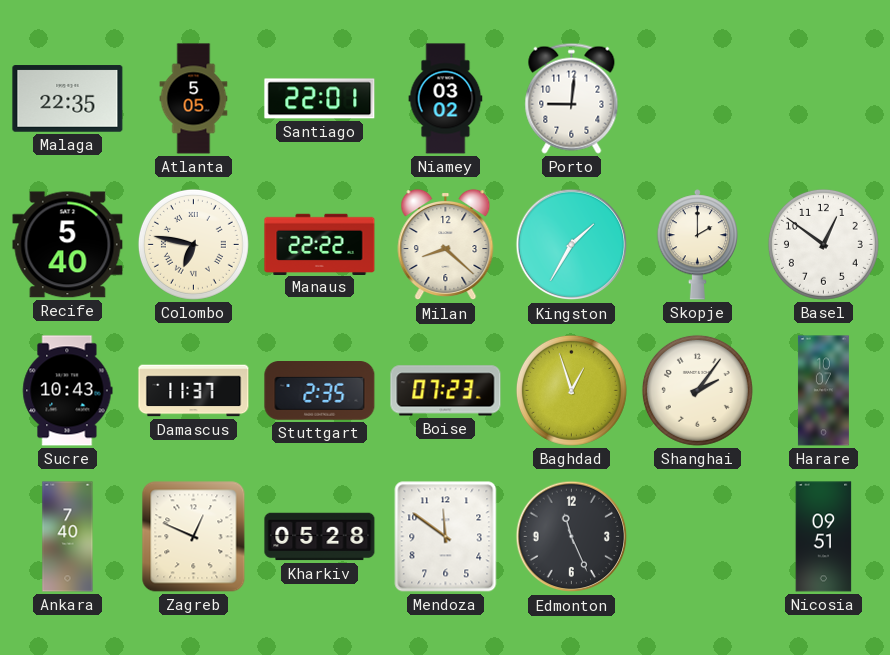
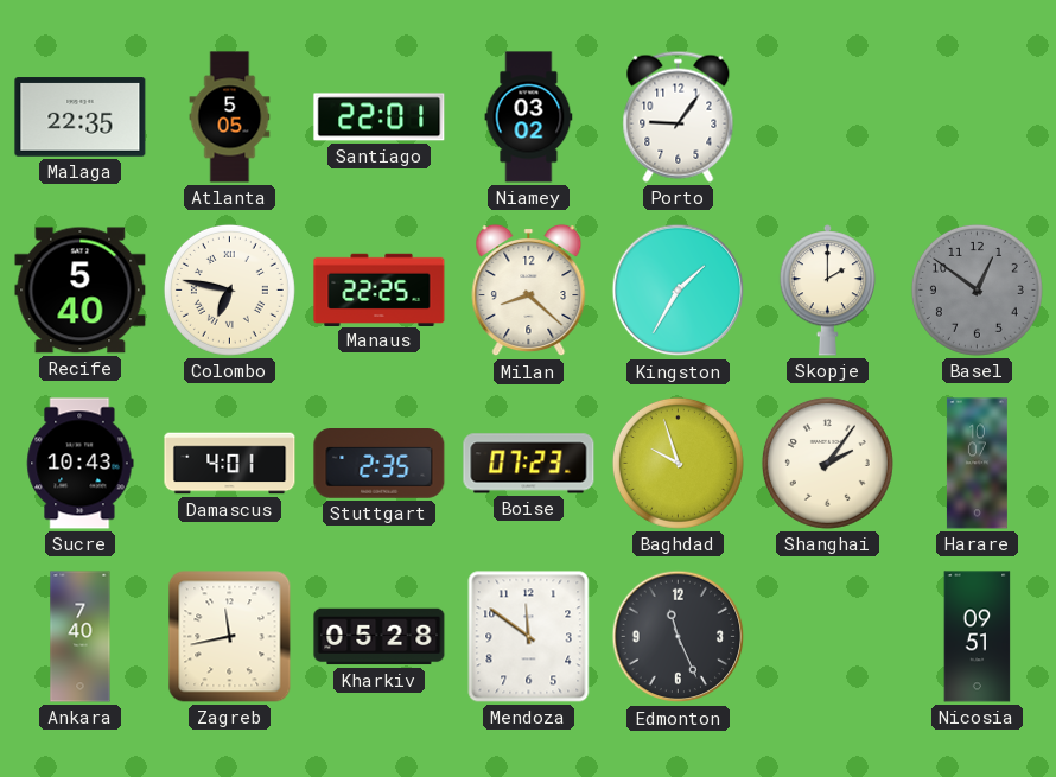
Porto: 9:01 -> 9:06
Manaus: 22:22 -> 22:25
Basel dial: white -> grey
Damascus: 11:37 -> 4:01
Baghdad: 12:57 -> 9:57
Zagreb: 12:49 -> 11:43
